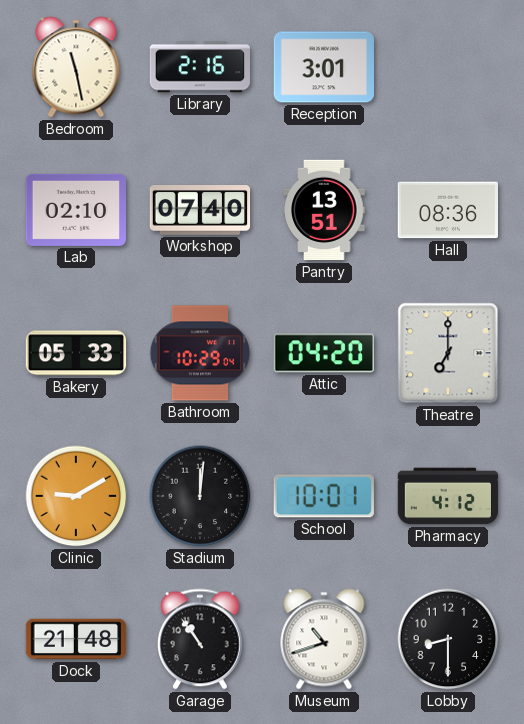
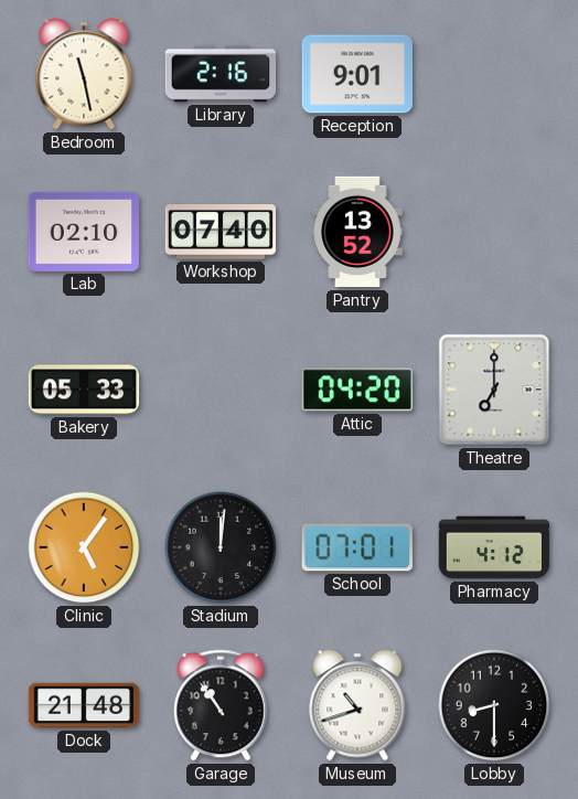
Reception: 3:01 -> 9:01
Pantry: 13:51 -> 13:52
Hall: 08:36 -> none
Bathroom: 10:29 -> none
Clinic: 9:10 -> 5:06
School: 10:01 -> 07:01
